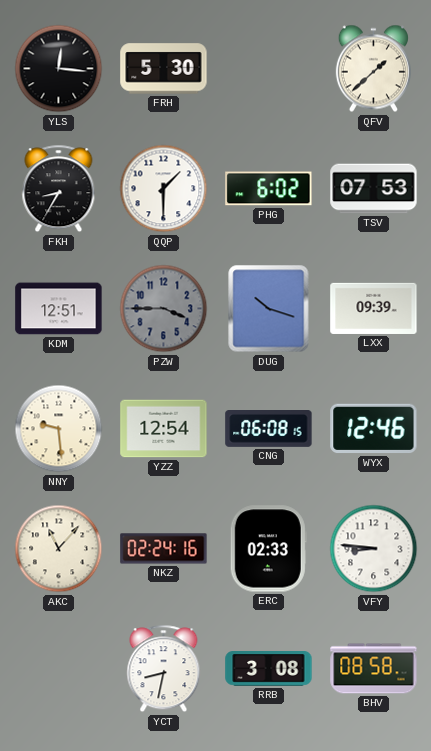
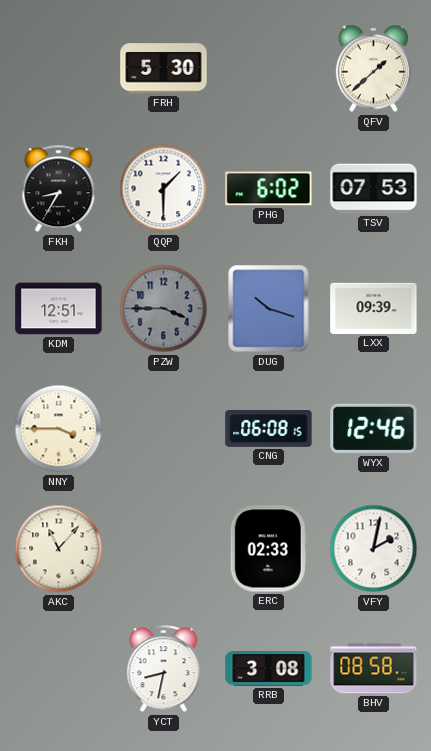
YLS: 12:16 -> none
NNY: 9:29 -> 3:45
YZZ: 12:54 -> none
NKZ: 02:24 -> none
VFY: 8:46 -> 2:02
